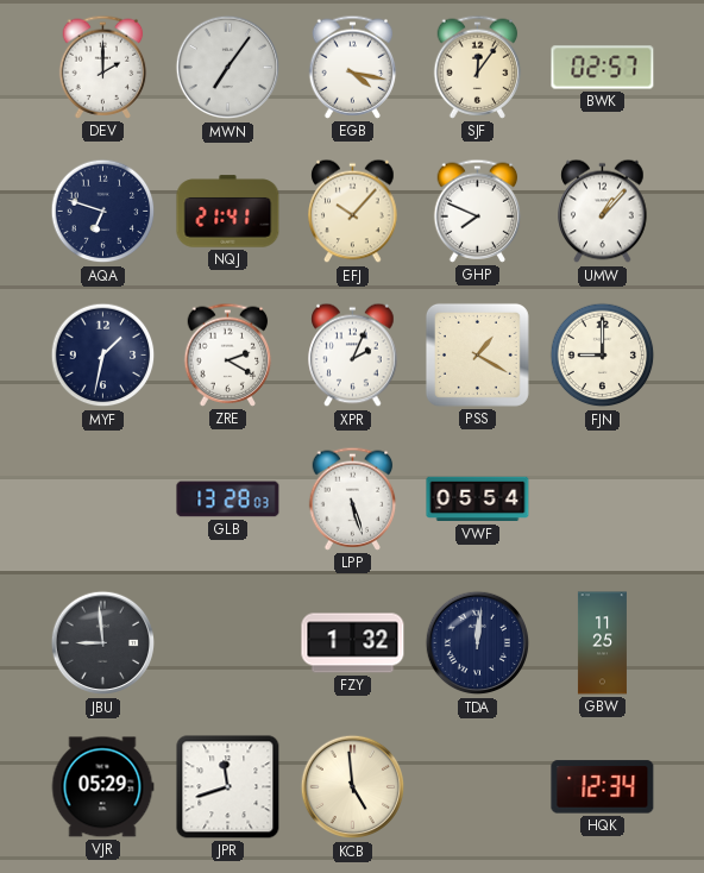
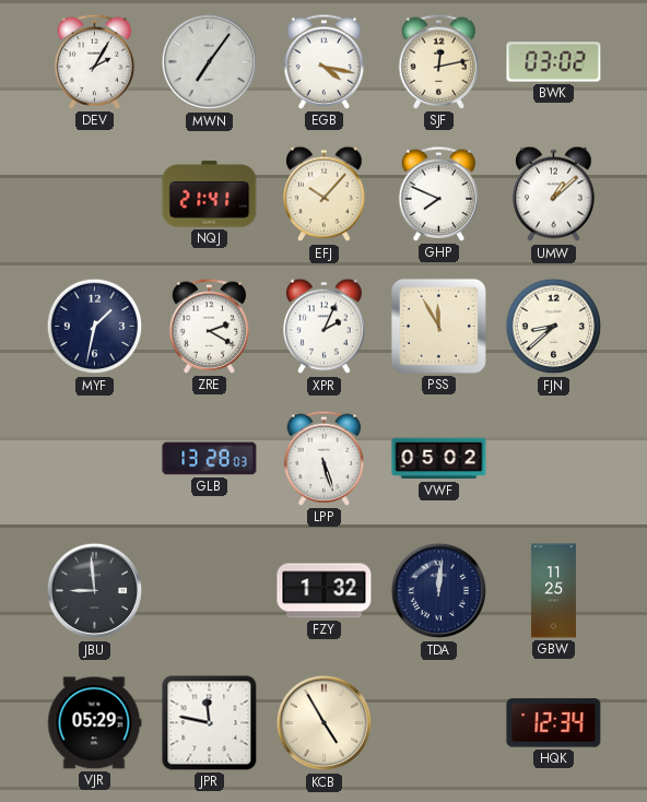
DEV: 2:00 -> 2:05
SJF: 12:06 -> 12:13
BWK: 02:57 -> 03:02
AQA: 6:48 -> none
UMW: 1:07 -> 1:08
PSS: 1:20 -> 11:55
FJN: 9:00 -> 8:38
VWF: 05:54 -> 05:02
JPR: 11:42 -> 11:47
KCB: 4:59 -> 4:55
